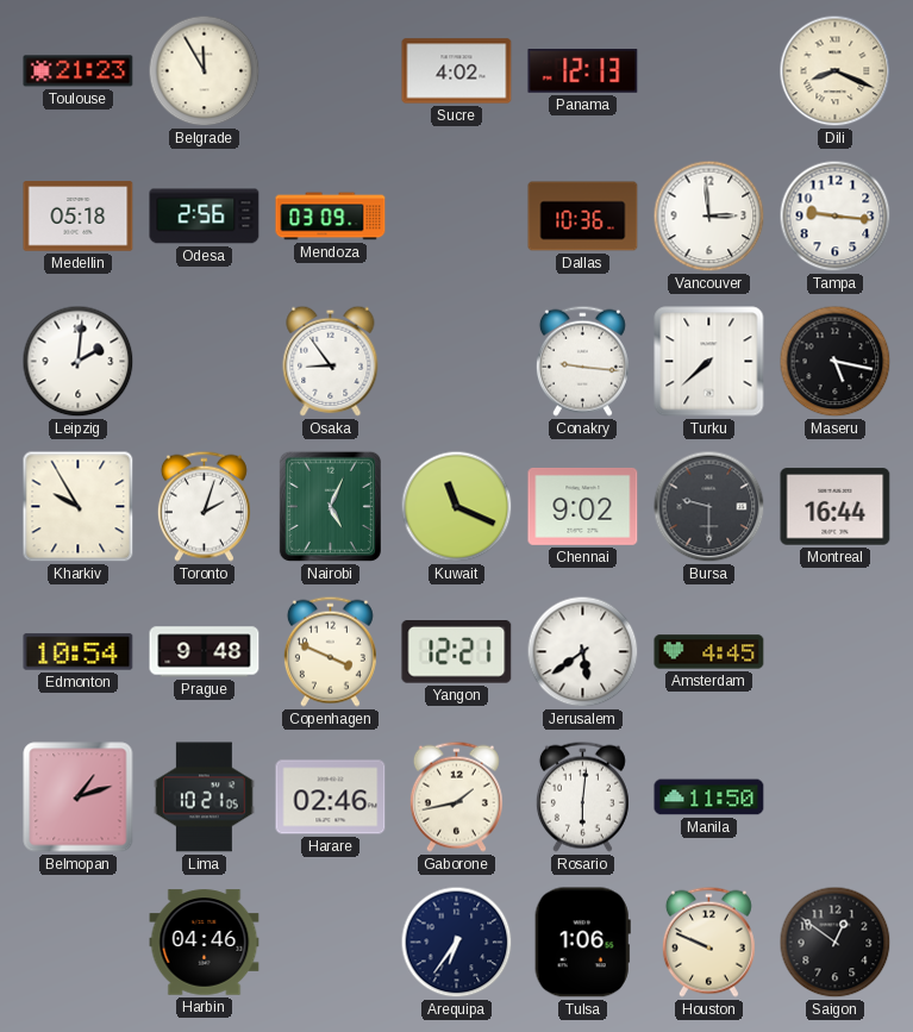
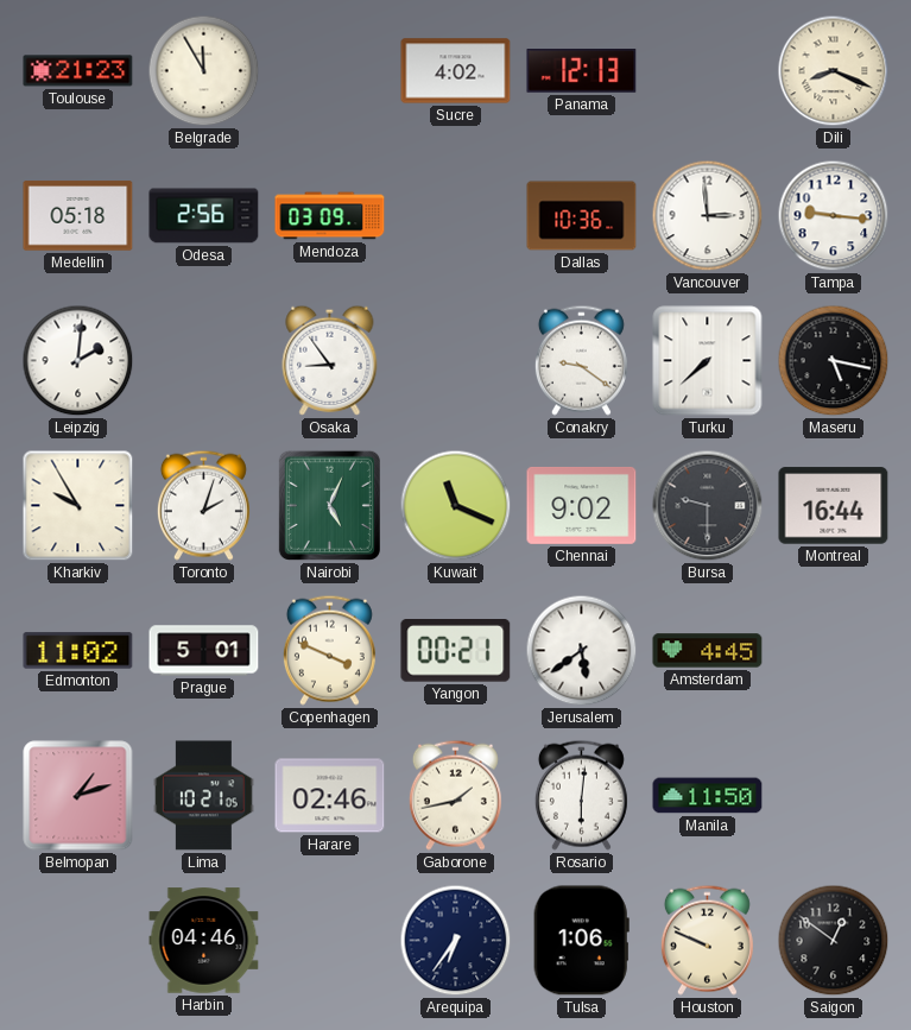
Conakry: 9:16 -> 9:21
Edmonton: 10:54 -> 11:02
Prague: 9:48 -> 5:01
Yangon: 12:21 -> 00:21
